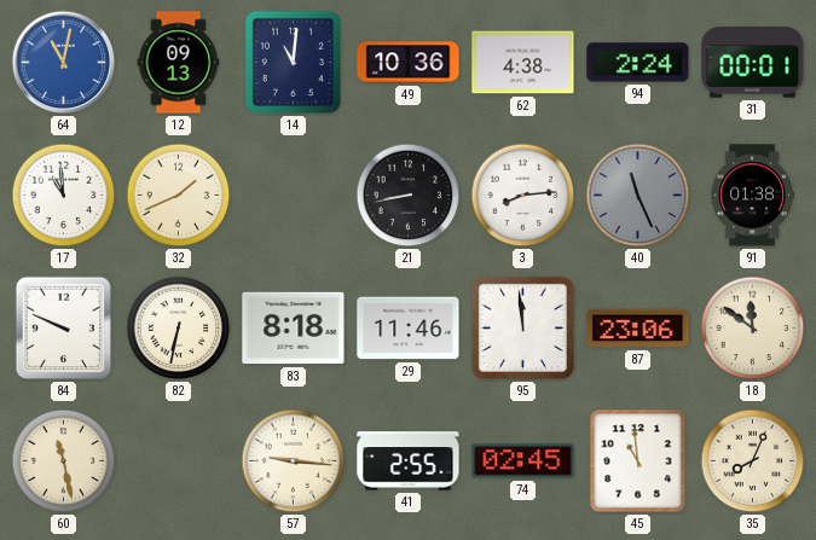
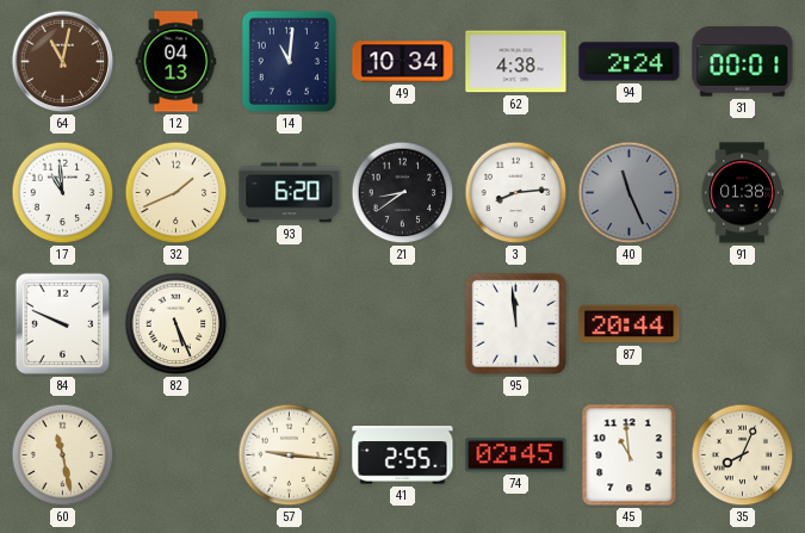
64 dial: blue -> brown
12: 09:13 -> 04:13
49: 10:36 -> 10:34
93: none -> 6:20
21: 8:43 -> 8:39
82: 6:32 -> 5:26
83: 8:18 -> none
29: 11:46 -> none
87: 23:06 -> 20:44
18: 11:51 -> none
